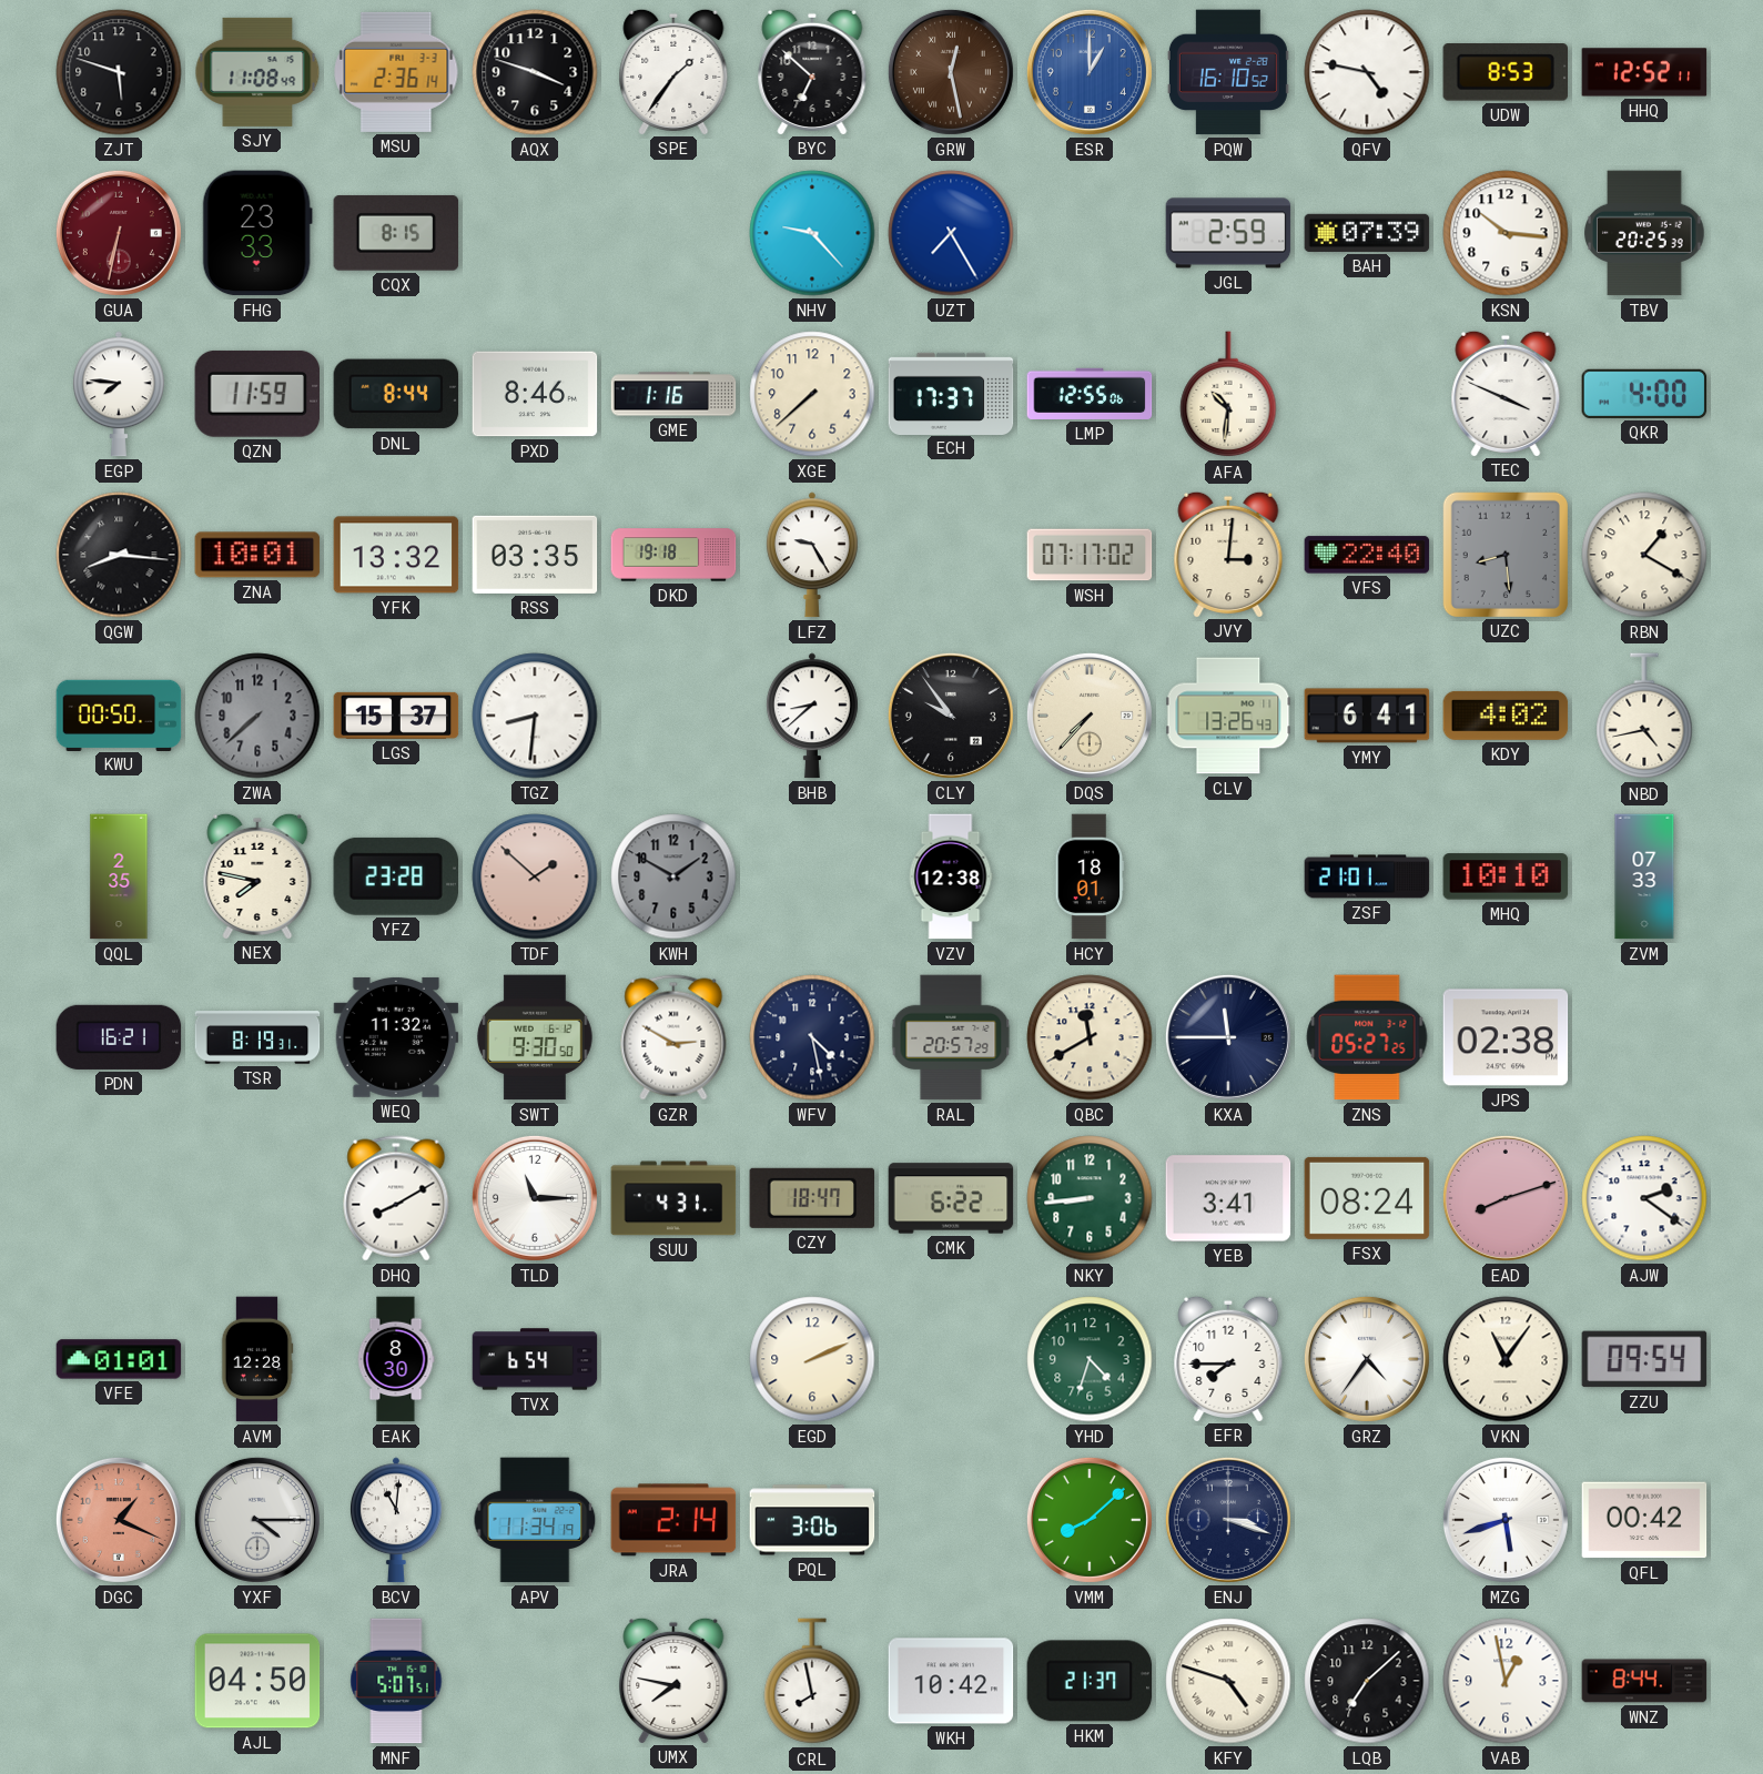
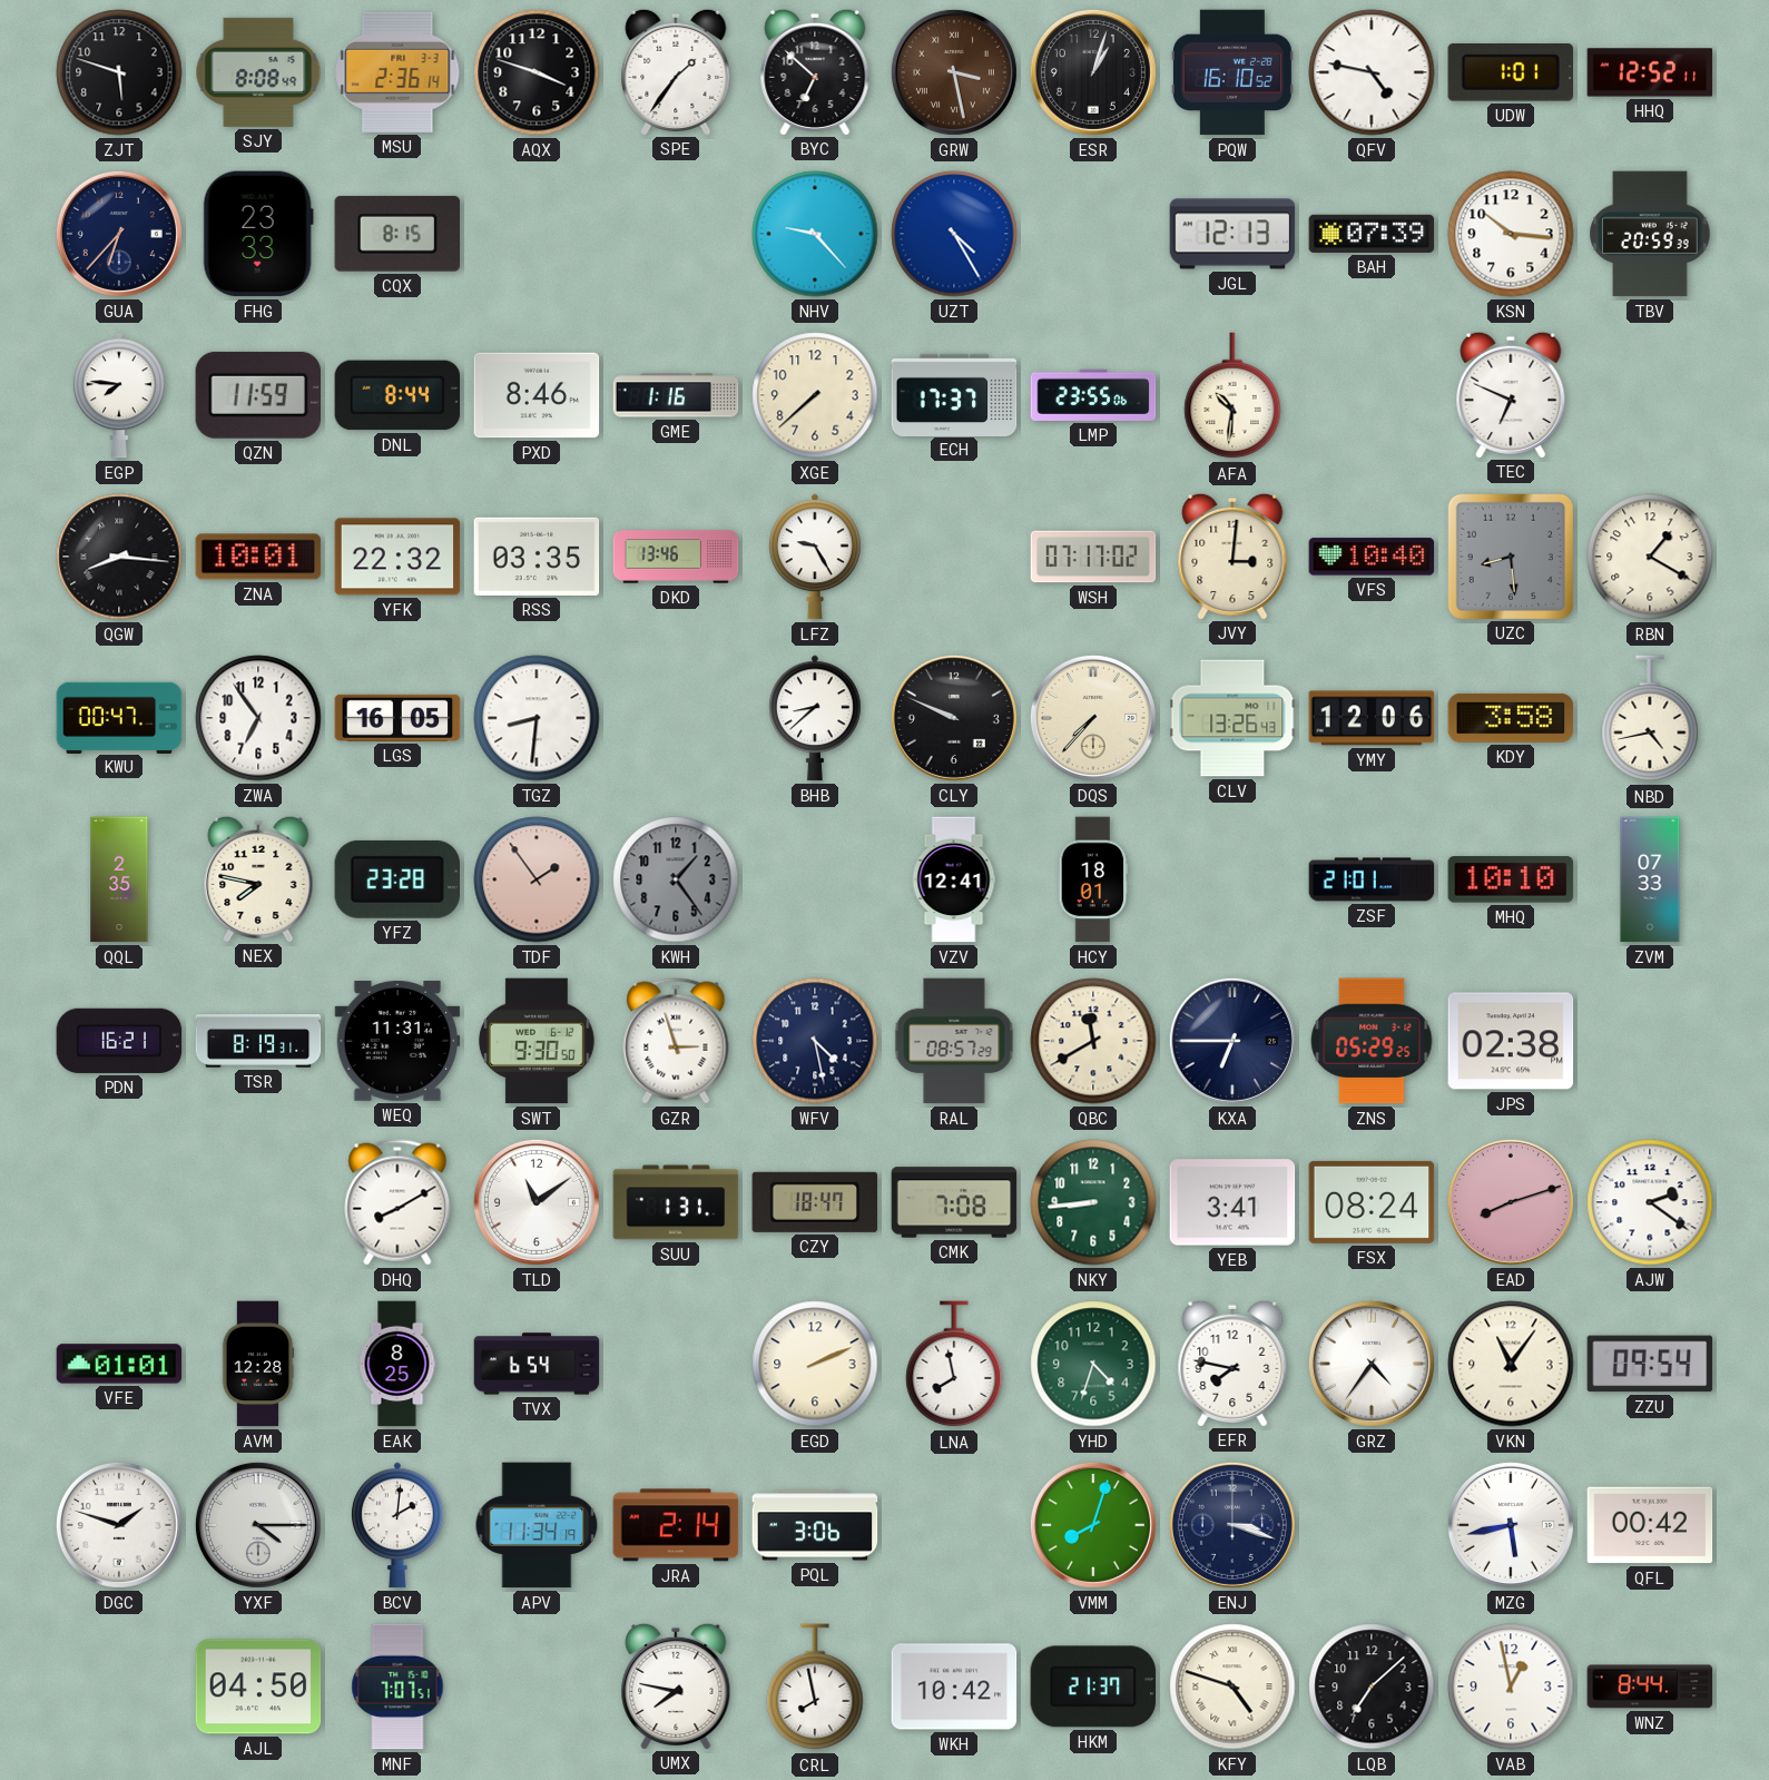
SJY: 11:08 -> 8:08
GRW: 12:28 -> 3:28
ESR: 1:00 -> 1:03
ESR dial: blue -> black
UDW: 8:53 -> 1:01
GUA: 6:32 -> 6:37
GUA dial: burgundy -> navy
UZT: 7:25 -> 4:25
JGL: 2:59 -> 12:13
TBV: 20:25 -> 20:59
LMP: 12:55 -> 23:55
TEC: 3:49 -> 6:49
QKR: 4:00 -> none
YFK: 13:32 -> 22:32
DKD: 19:18 -> 13:46
VFS: 22:40 -> 10:40
KWU: 00:50 -> 00:47
ZWA: 7:38 -> 6:54
ZWA dial: grey -> white
LGS: 15:37 -> 16:05
CLY: 9:54 -> 9:49
YMY: 6:41 -> 12:06
KDY: 4:02 -> 3:58
TDF: 1:52 -> 1:54
KWH: 1:50 -> 1:24
VZV: 12:38 -> 12:41
WEQ: 11:32 -> 11:31
GZR: 2:50 -> 2:57
RAL: 20:57 -> 08:57
KXA: 11:45 -> 6:45
ZNS: 05:27 -> 05:29
TLD: 11:15 -> 11:09
SUU: 4:31 -> 1:31
CMK: 6:22 -> 7:08
EAK: 8:30 -> 8:25
LNA: none -> 7:58
EFR: 7:45 -> 7:47
DGC: 1:19 -> 1:48
DGC dial: salmon -> white
BCV: 11:01 -> 2:01
VMM: 8:08 -> 8:03
MZG: 5:42 -> 5:43
MNF: 5:07 -> 7:07
